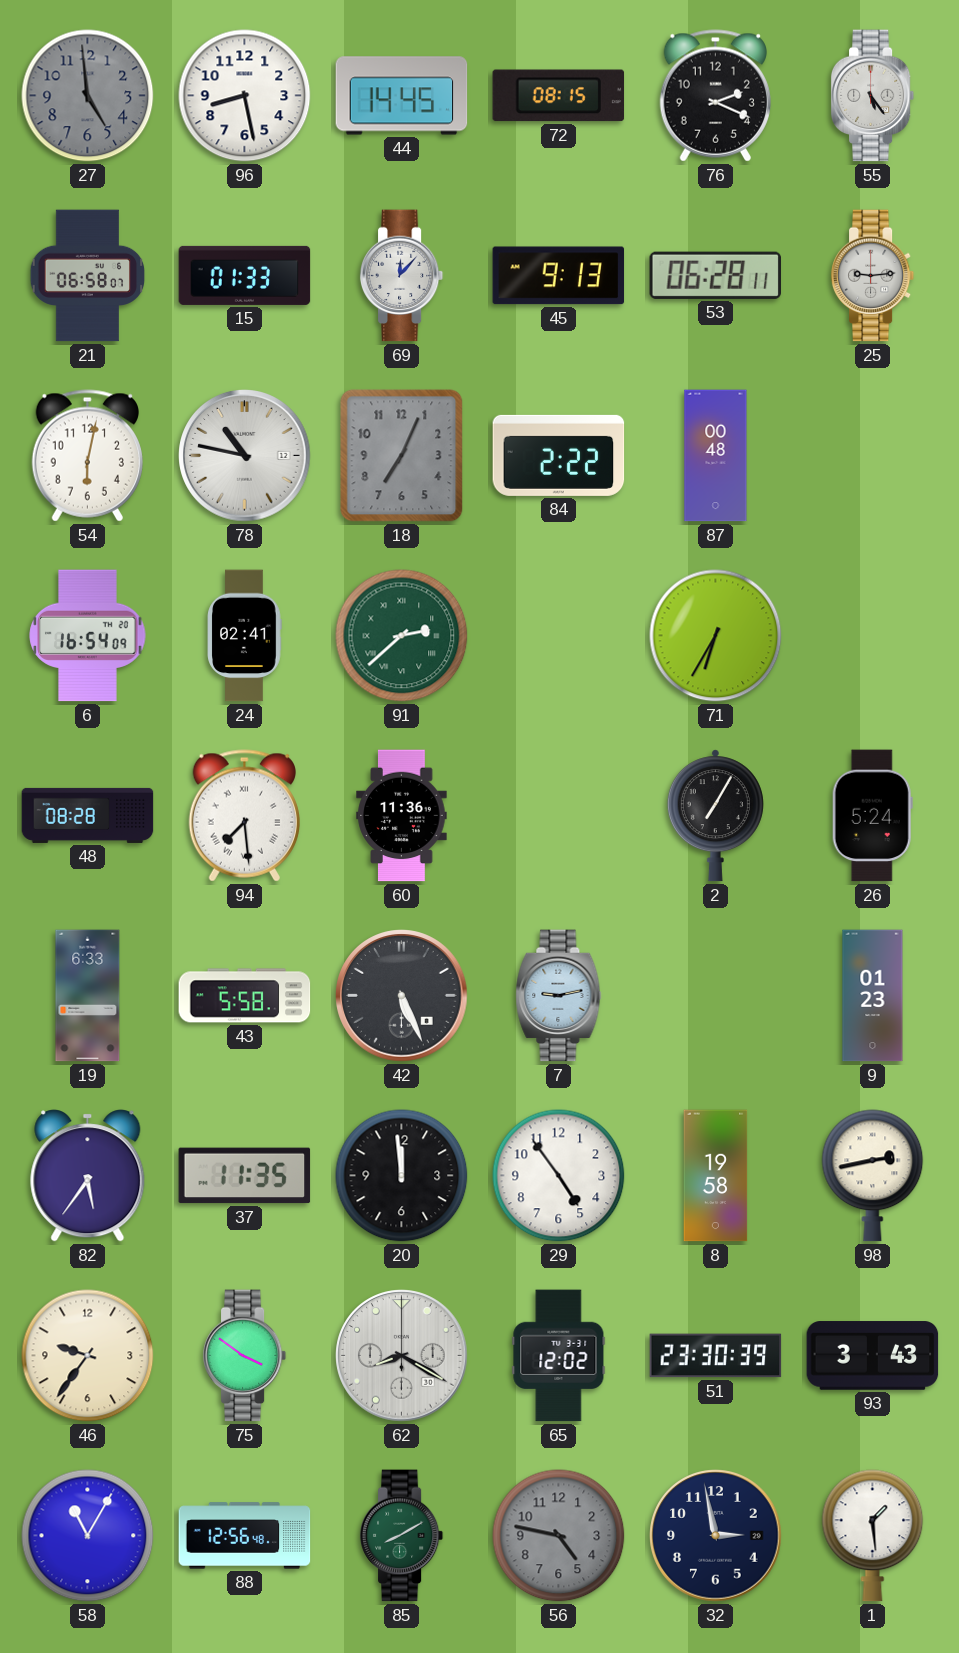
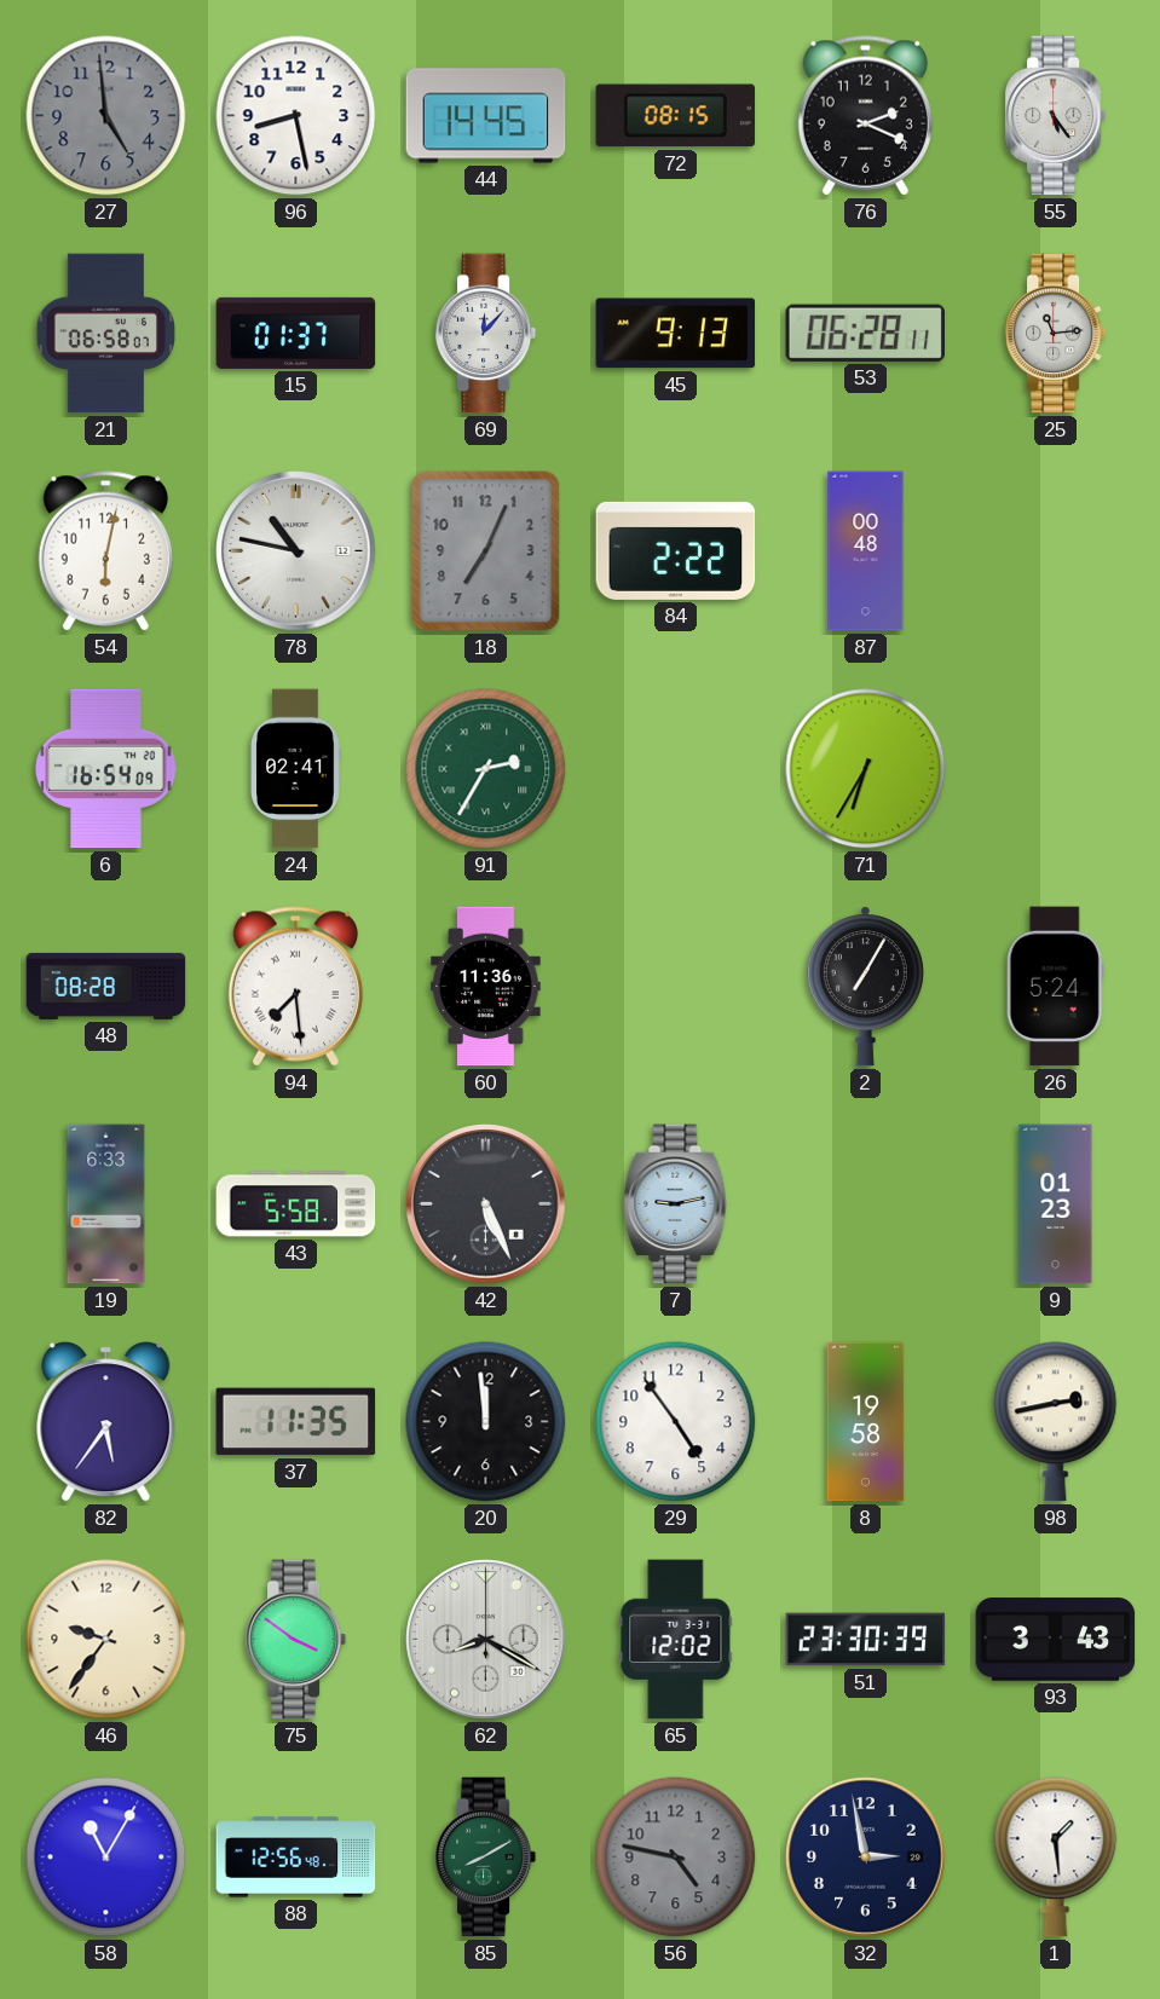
15: 01:33 -> 01:37
25: 9:14 -> 11:14
91: 2:38 -> 2:35
